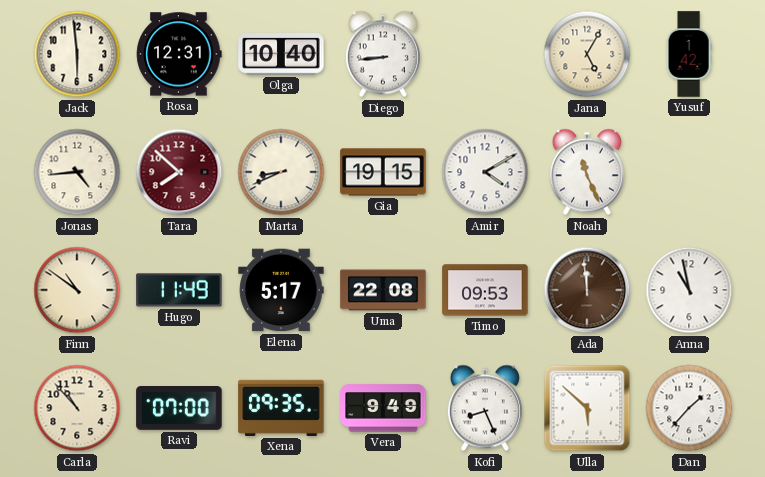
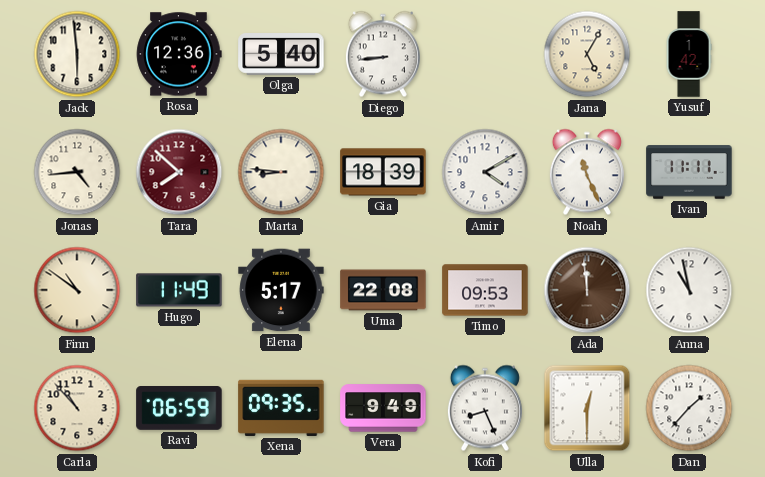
Rosa: 12:31 -> 12:36
Olga: 10:40 -> 5:40
Marta: 8:41 -> 8:46
Gia: 19:15 -> 18:39
Ivan: none -> 11:11
Ravi: 07:00 -> 06:59
Ulla: 5:52 -> 12:30
